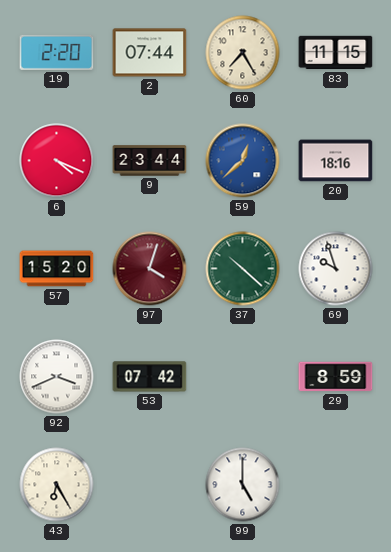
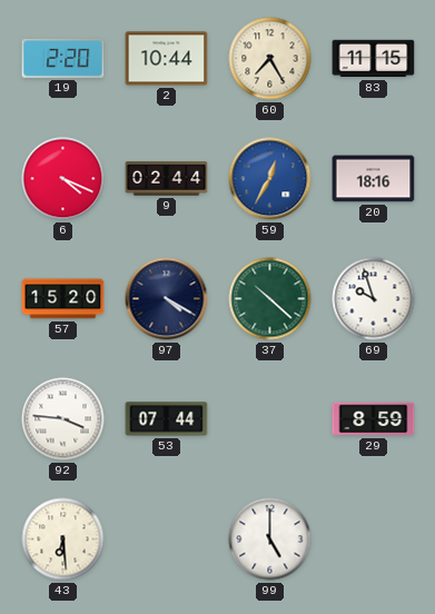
2: 07:44 -> 10:44
9: 23:44 -> 02:44
59: 12:38 -> 12:35
97: 4:03 -> 4:20
97 dial: burgundy -> navy
92: 3:41 -> 3:46
53: 07:42 -> 07:44
43: 6:25 -> 6:29
